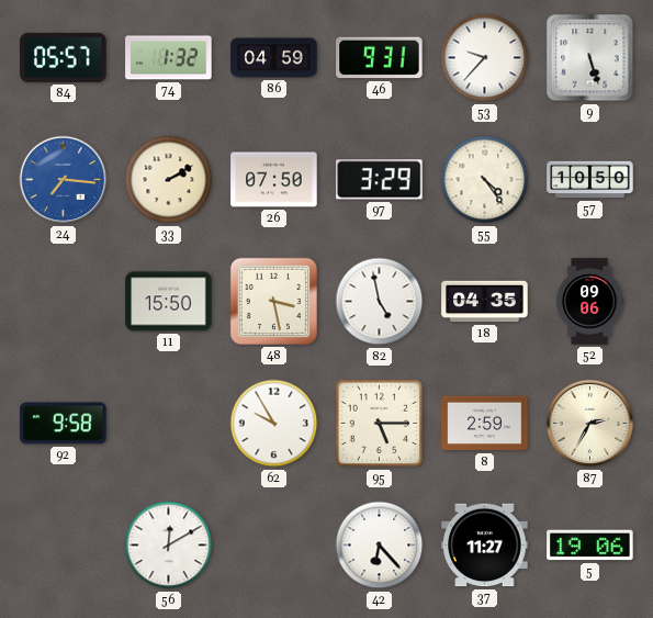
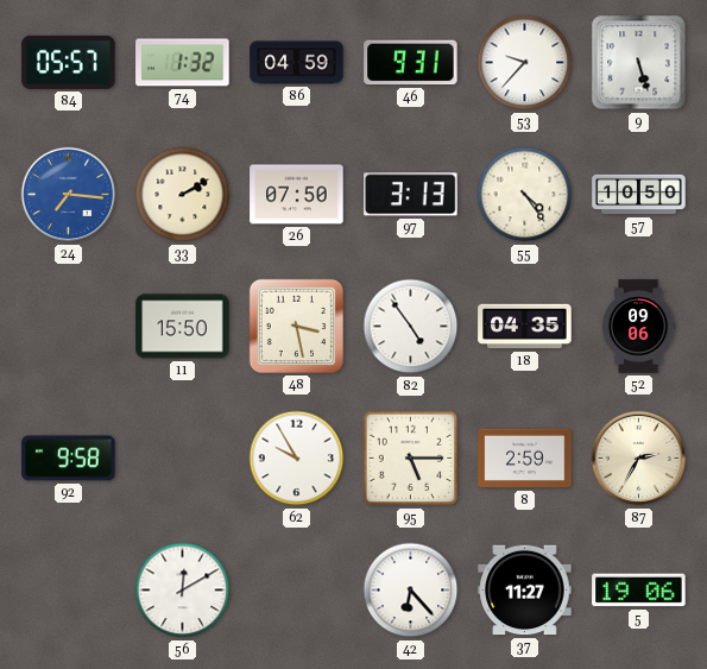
97: 3:29 -> 3:13
82: 4:58 -> 4:54
